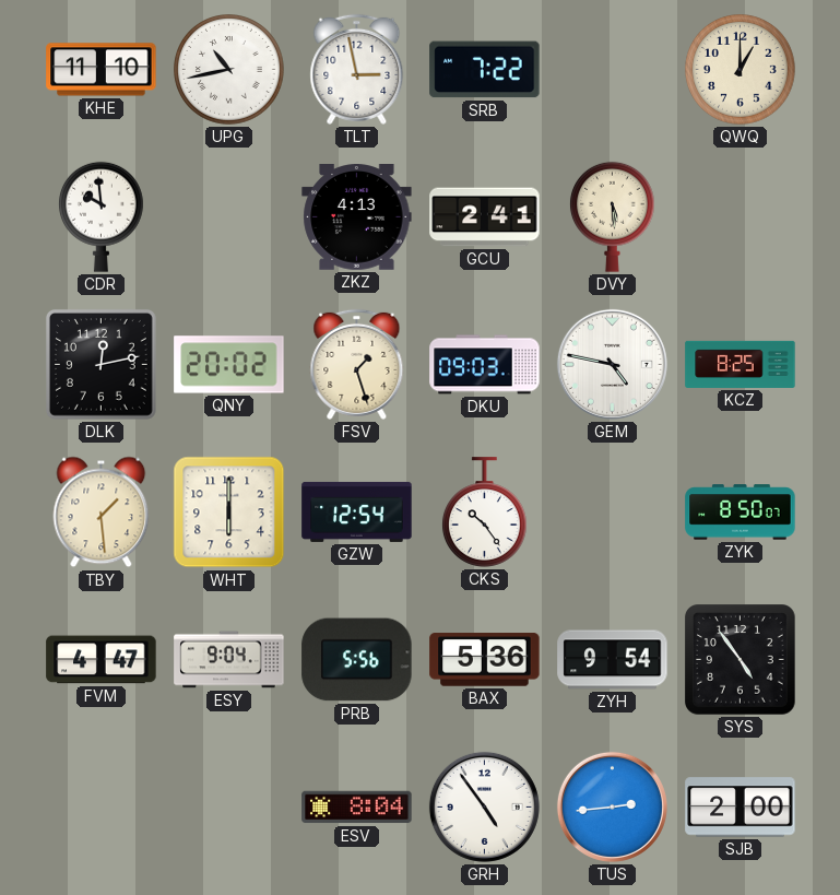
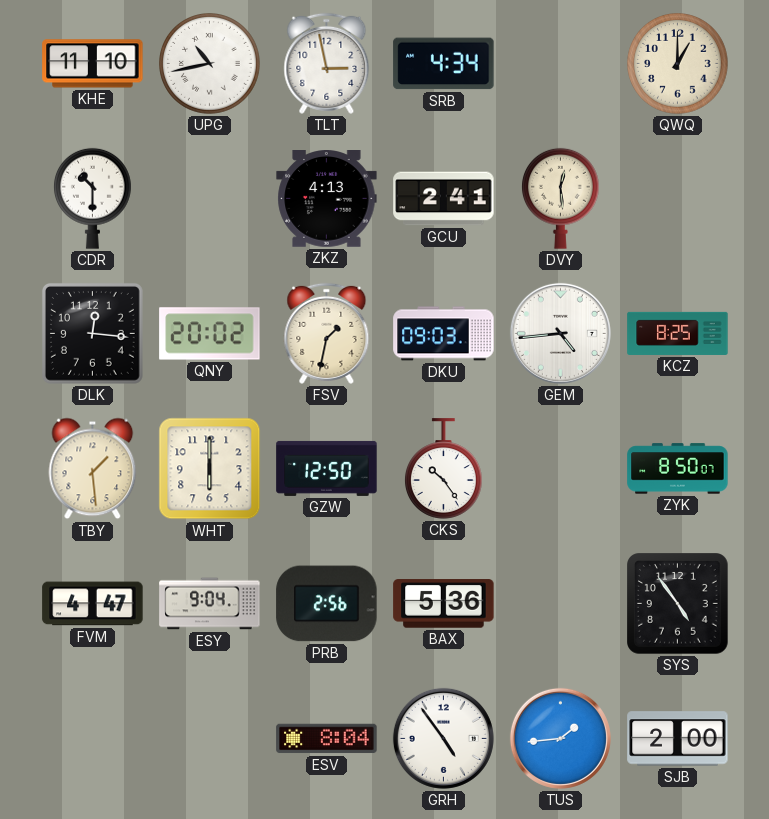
SRB: 7:22 -> 4:34
CDR: 9:59 -> 10:30
DVY: 5:29 -> 12:29
DLK: 12:13 -> 12:16
FSV: 1:27 -> 1:32
GEM: 4:47 -> 4:44
GZW: 12:54 -> 12:50
PRB: 5:56 -> 2:56
ZYH: 9:54 -> none
TUS: 2:44 -> 1:44
